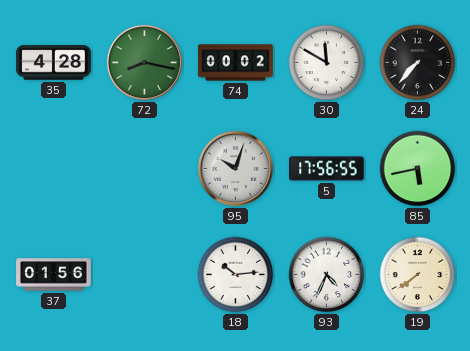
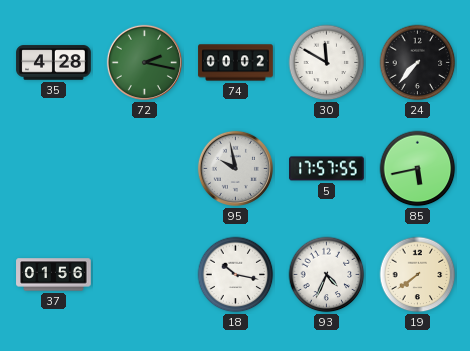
72: 8:17 -> 2:17
95: 10:03 -> 9:58
5: 17:56 -> 17:57
18: 10:14 -> 10:17
